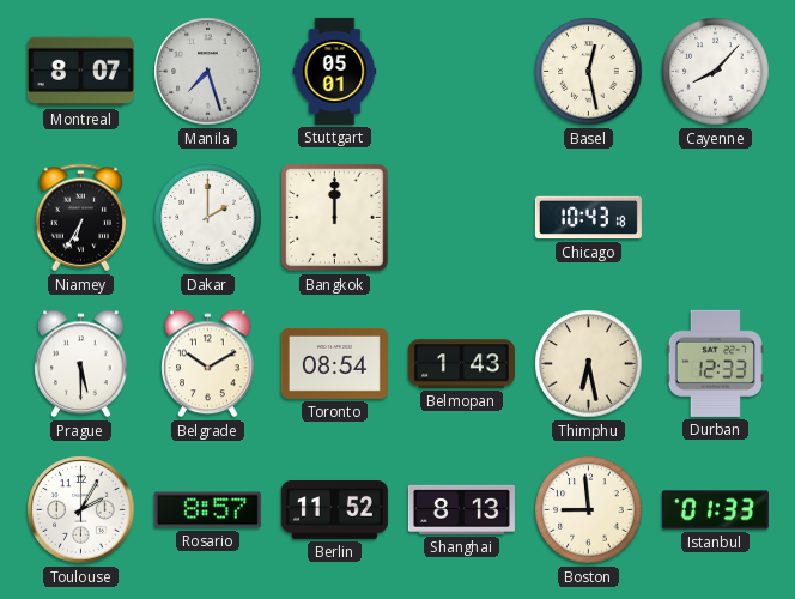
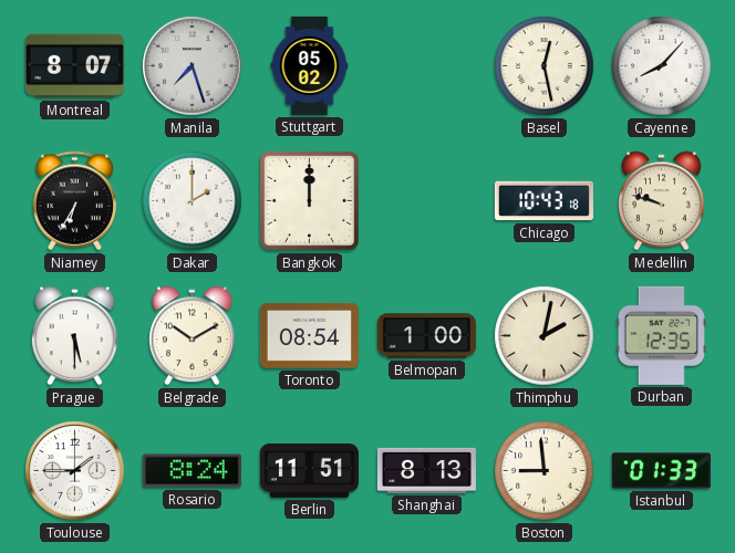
Stuttgart: 05:01 -> 05:02
Medellin: none -> 9:48
Belmopan: 1:43 -> 1:00
Thimphu: 6:28 -> 2:02
Durban: 12:33 -> 12:35
Toulouse: 2:05 -> 1:45
Rosario: 8:57 -> 8:24
Berlin: 11:52 -> 11:51
